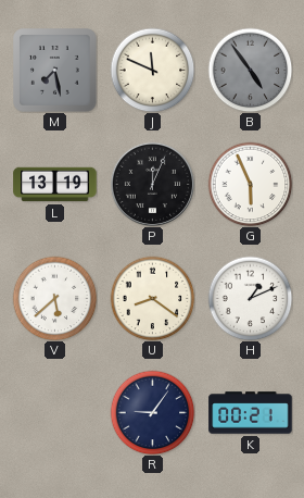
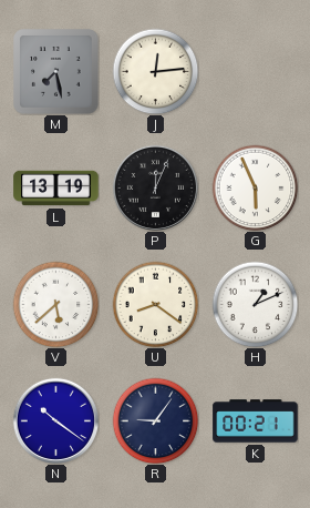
J: 11:49 -> 12:14
B: 4:54 -> none
N: none -> 10:21
